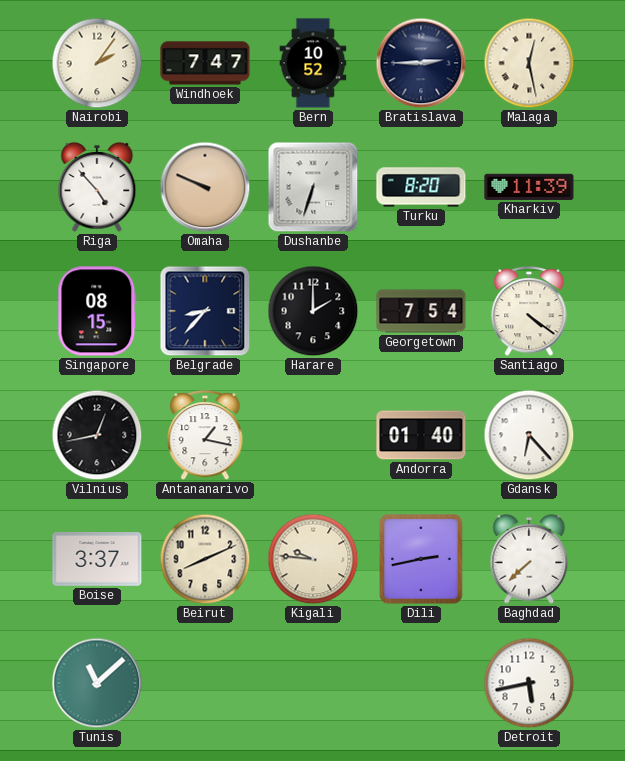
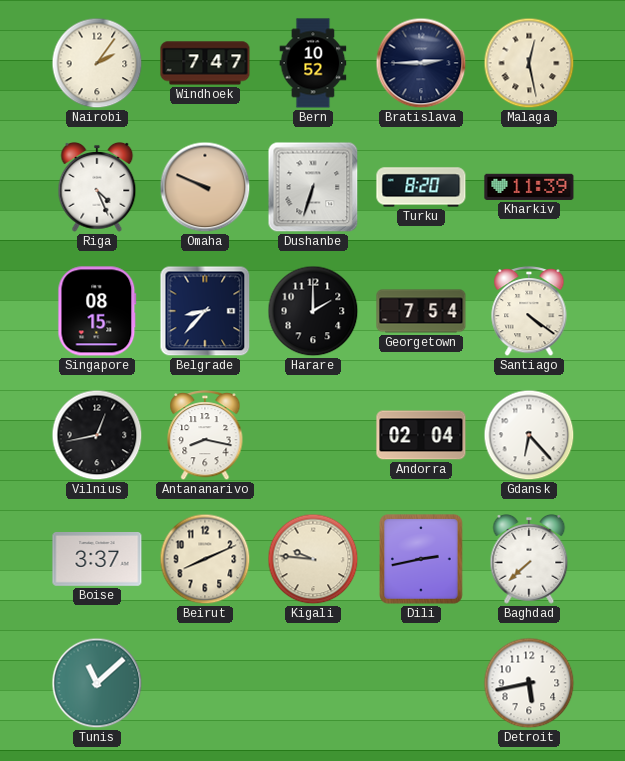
Riga: 4:53 -> 4:26
Antananarivo: 1:17 -> 8:17
Andorra: 01:40 -> 02:04
